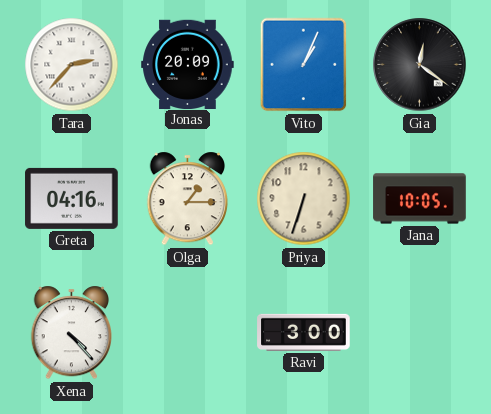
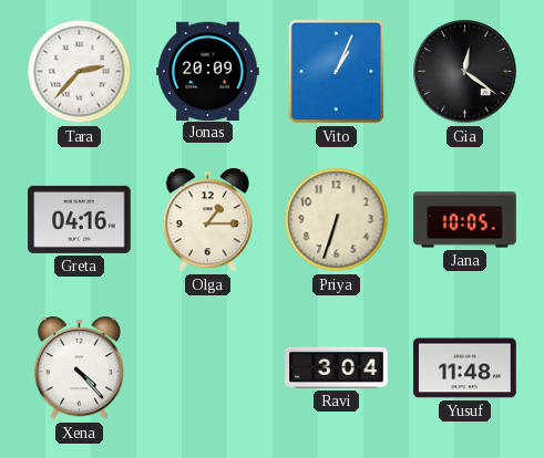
Ravi: 3:00 -> 3:04
Yusuf: none -> 11:48
